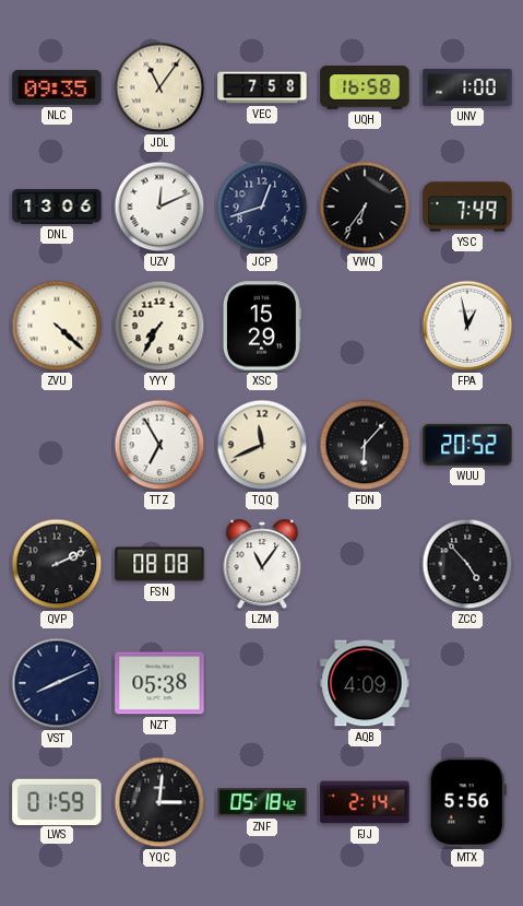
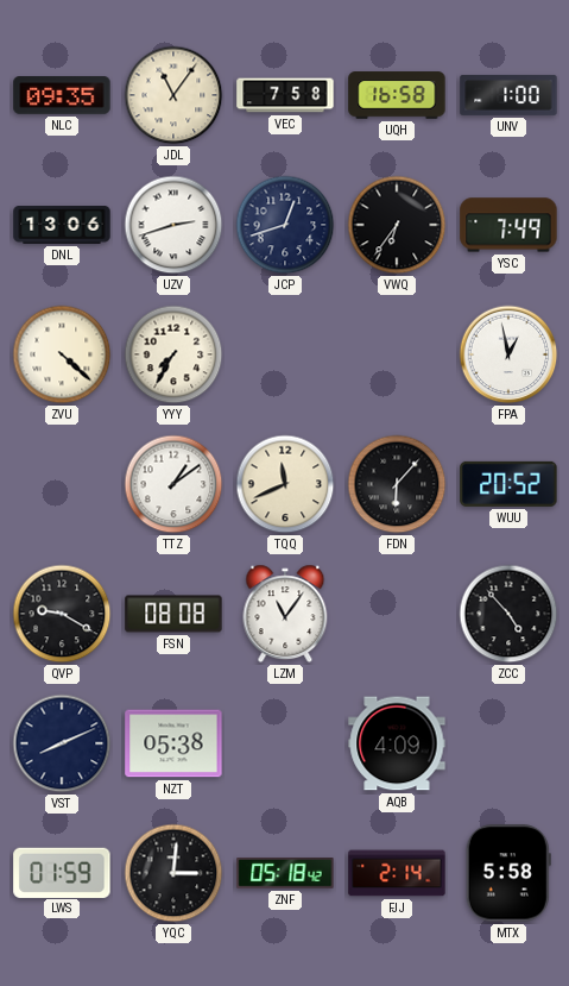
UZV: 12:11 -> 2:42
XSC: 15:29 -> none
TTZ: 6:55 -> 1:09
QVP: 2:11 -> 9:20
MTX: 5:56 -> 5:58
